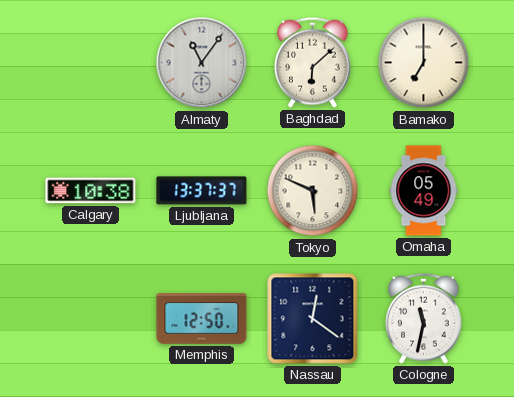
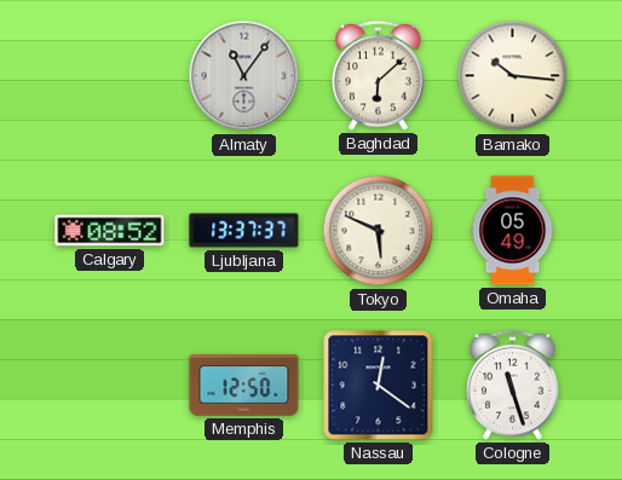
Bamako: 7:00 -> 10:16
Calgary: 10:38 -> 08:52
Cologne: 11:32 -> 11:27
